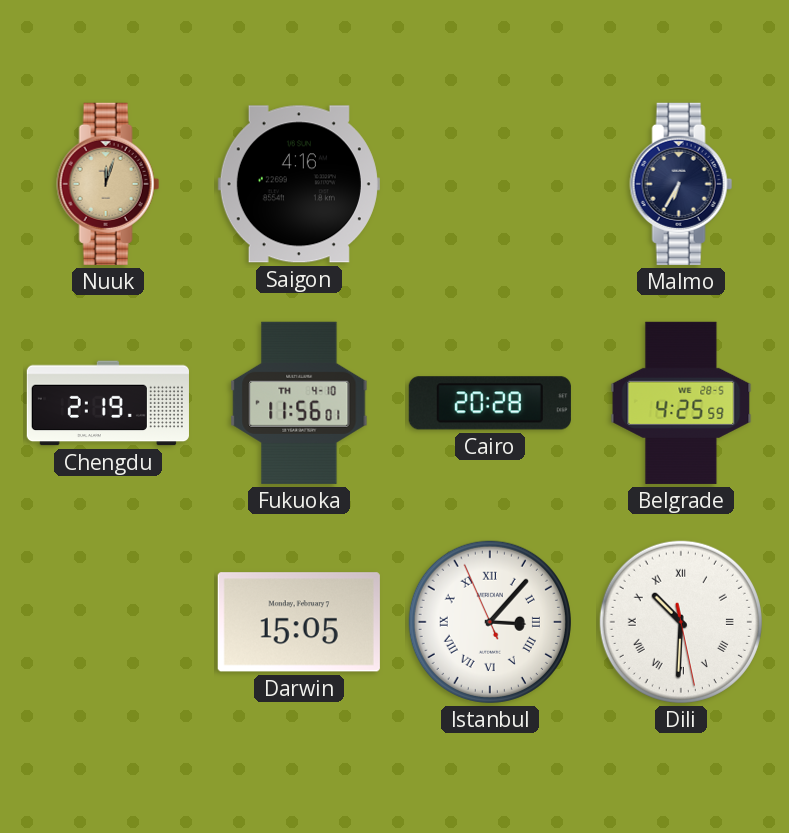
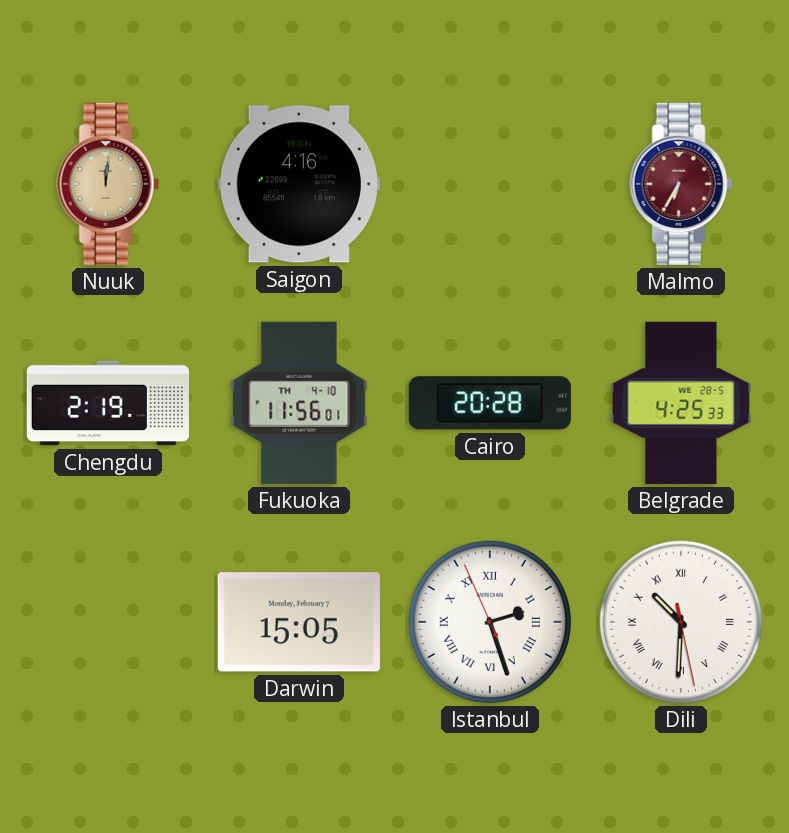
Nuuk: 12:03 -> 12:01
Malmo dial: navy -> burgundy
Belgrade: 4:25:59 -> 4:25:33
Istanbul: 3:06 -> 2:26
